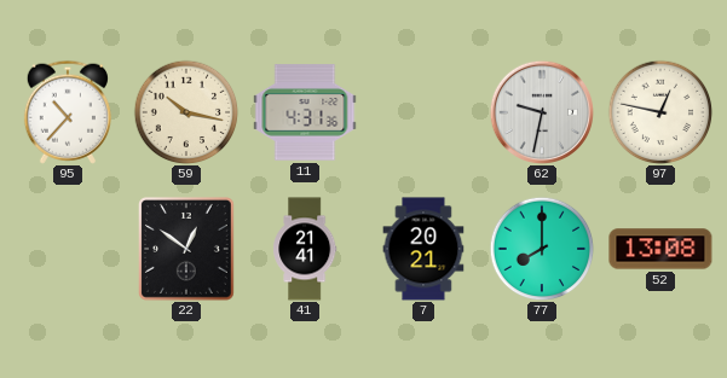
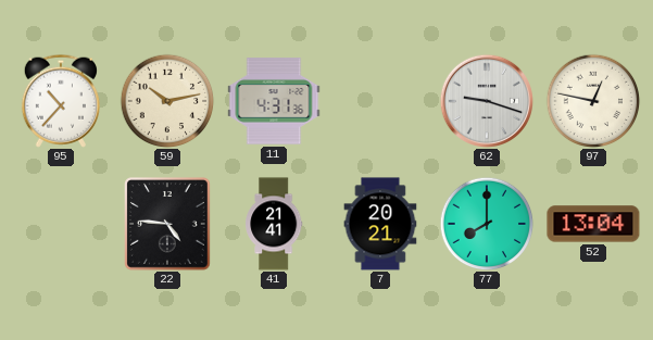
59: 10:17 -> 10:13
62: 9:32 -> 9:18
22: 12:51 -> 4:46
52: 13:08 -> 13:04
